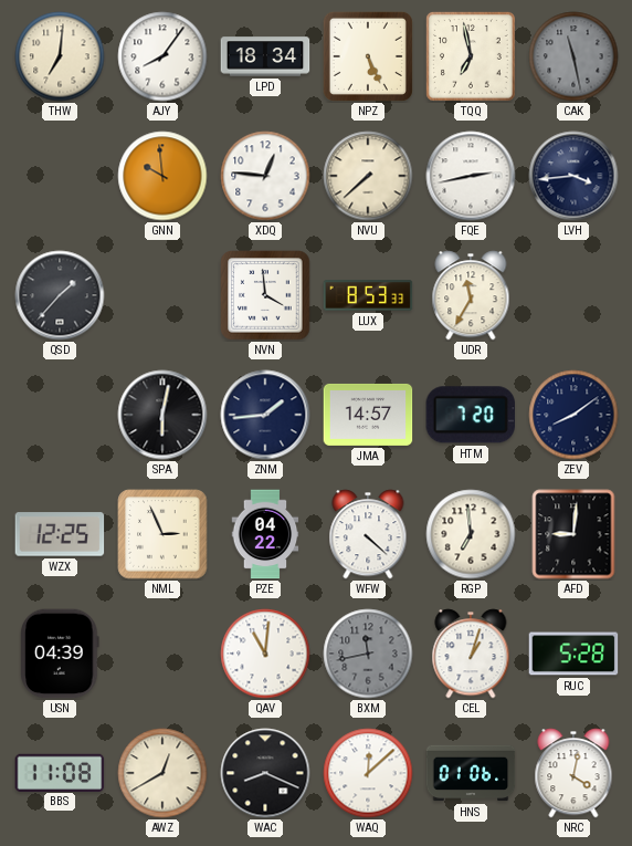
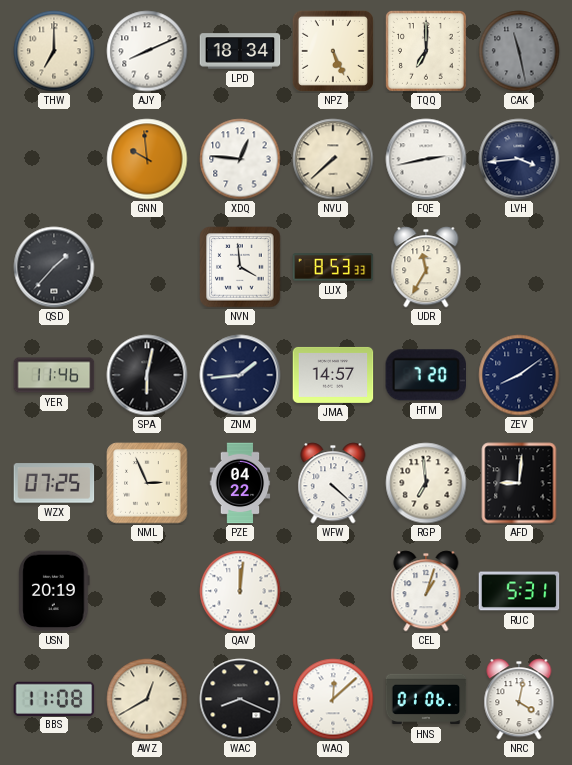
THW: 7:01 -> 7:00
AJY: 8:06 -> 8:11
TQQ: 6:58 -> 7:00
YER: none -> 11:46
WZX: 12:25 -> 07:25
USN: 04:39 -> 20:19
QAV: 11:01 -> 12:01
BXM: 11:43 -> none
RUC: 5:28 -> 5:31
